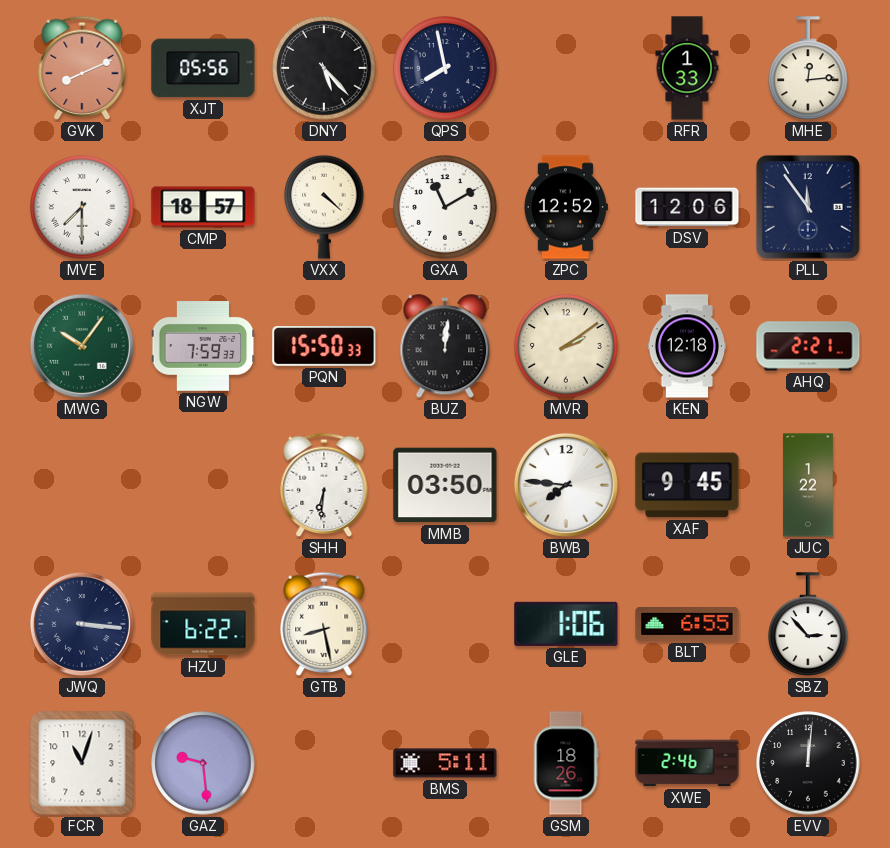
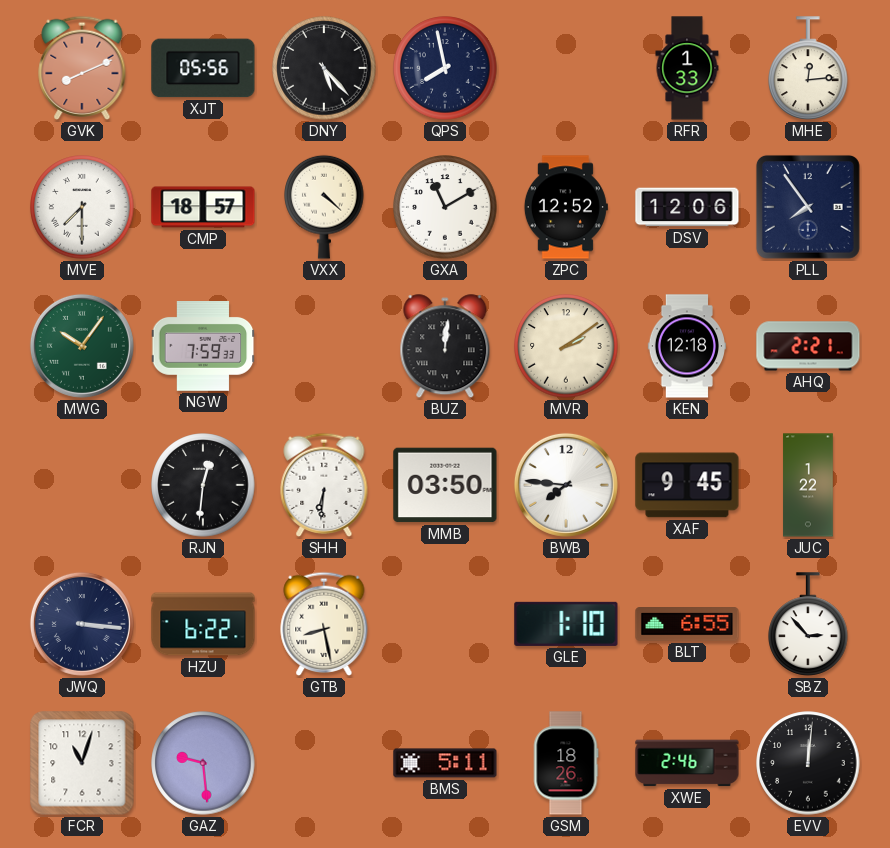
PLL: 11:54 -> 7:54
PQN: 15:50 -> none
RJN: none -> 12:31
GLE: 1:06 -> 1:10
